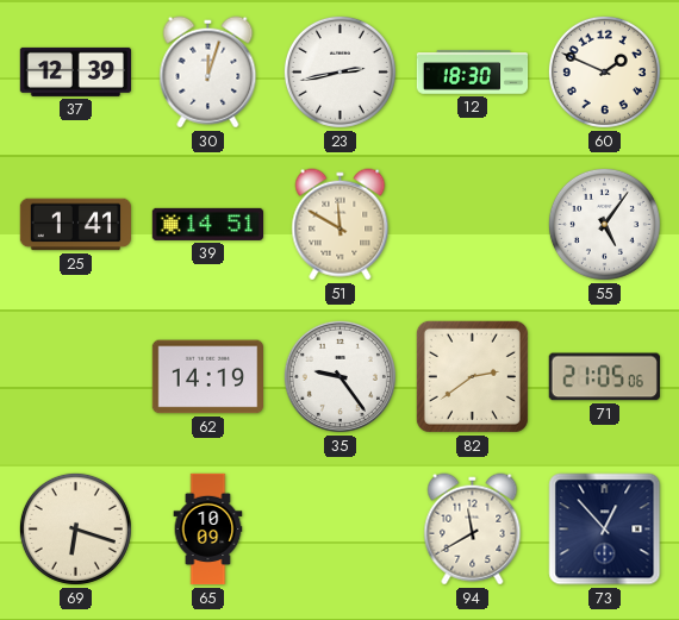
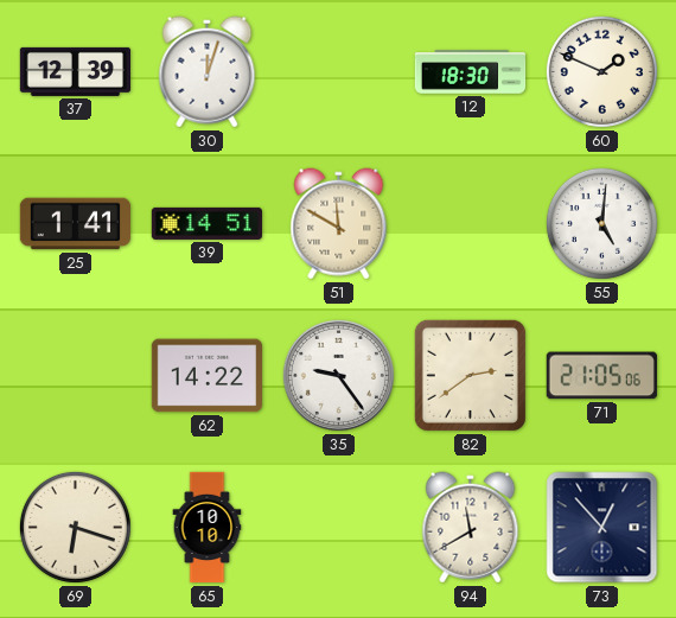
23: 2:43 -> none
55: 5:06 -> 5:01
62: 14:19 -> 14:22
65: 10:09 -> 10:10
